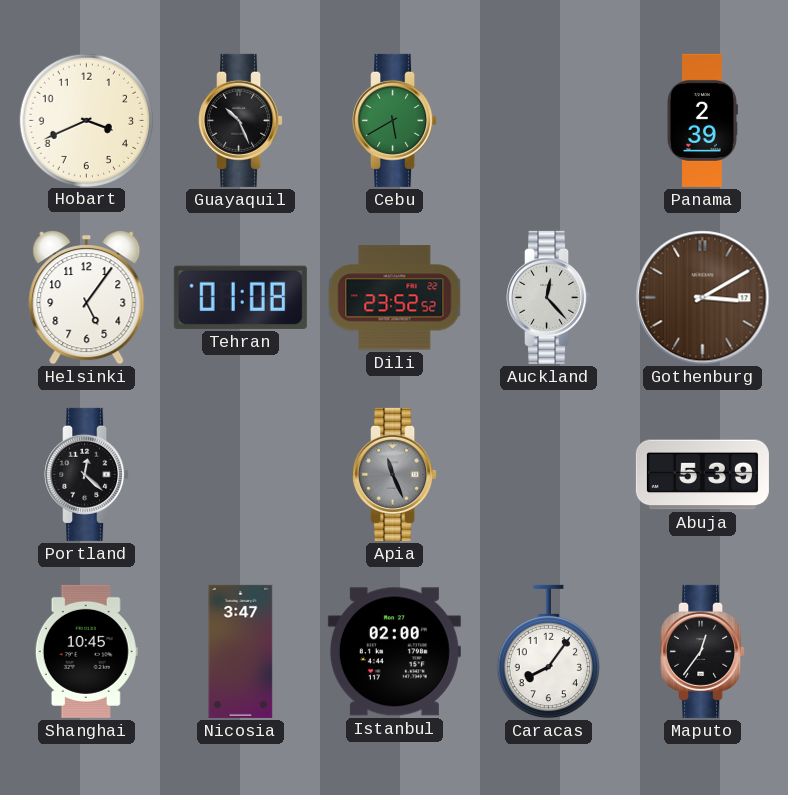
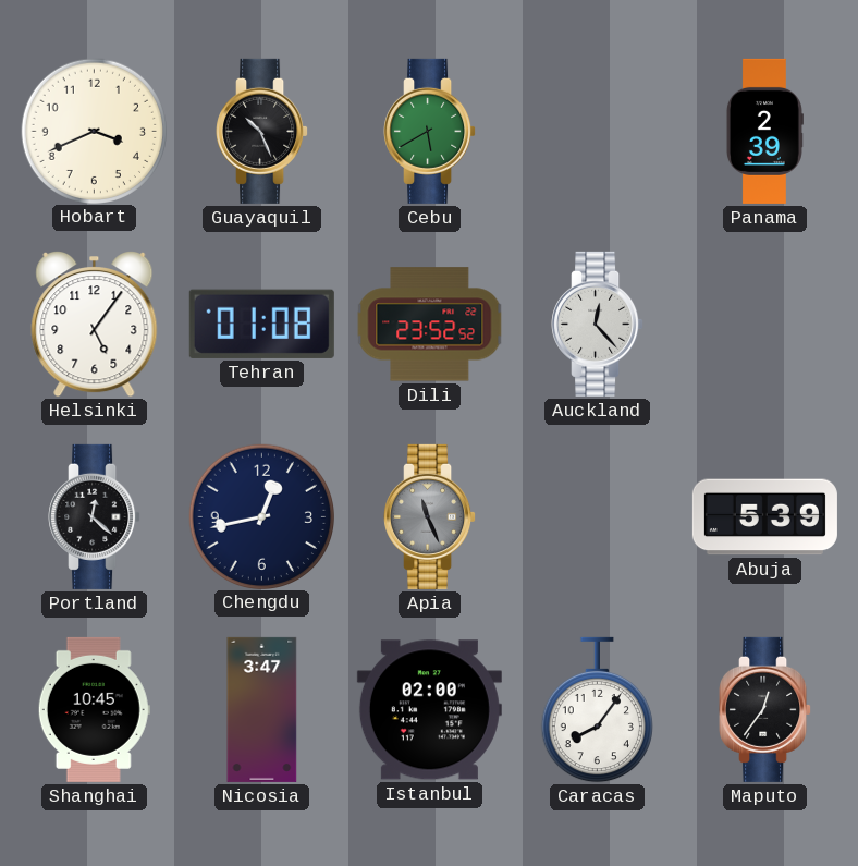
Gothenburg: 3:10 -> none
Chengdu: none -> 12:43
